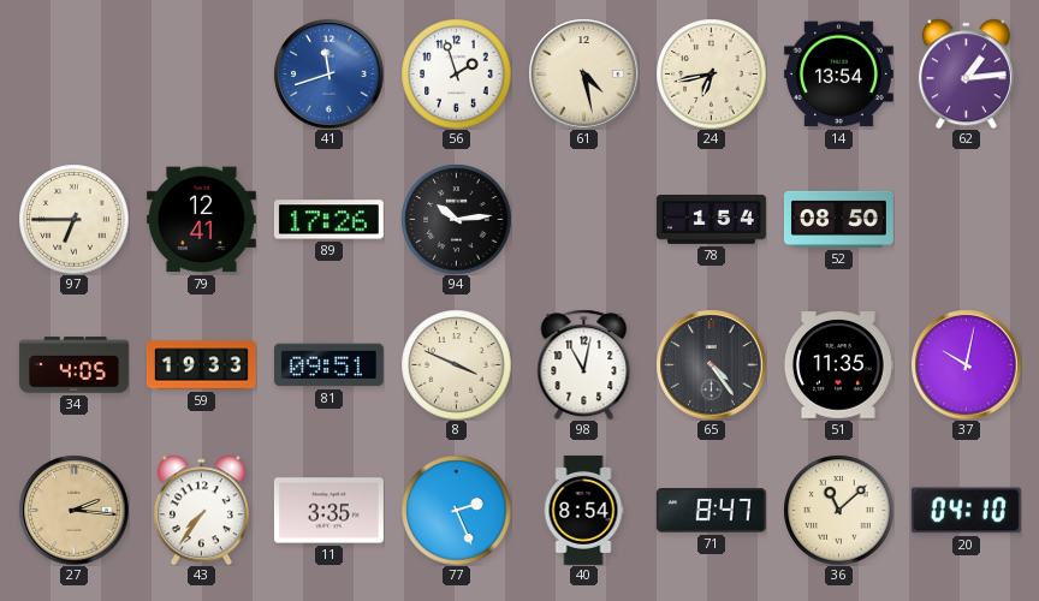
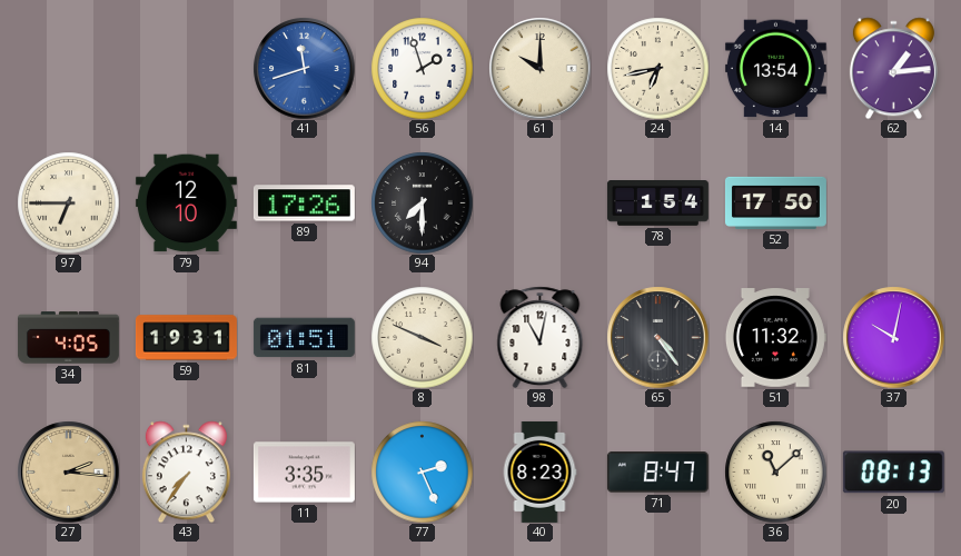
61: 4:28 -> 10:00
79: 12:41 -> 12:10
94: 10:14 -> 7:30
52: 08:50 -> 17:50
59: 19:33 -> 19:31
81: 09:51 -> 01:51
51: 11:35 -> 11:32
40: 8:54 -> 8:23
20: 04:10 -> 08:13
